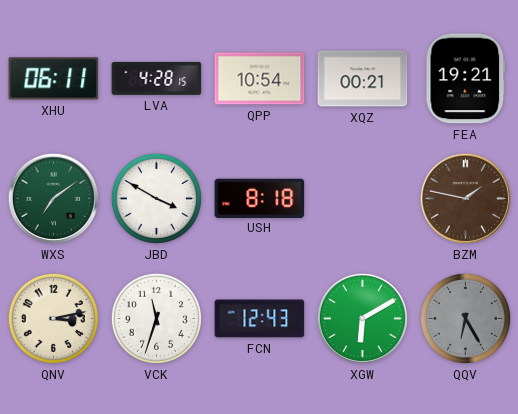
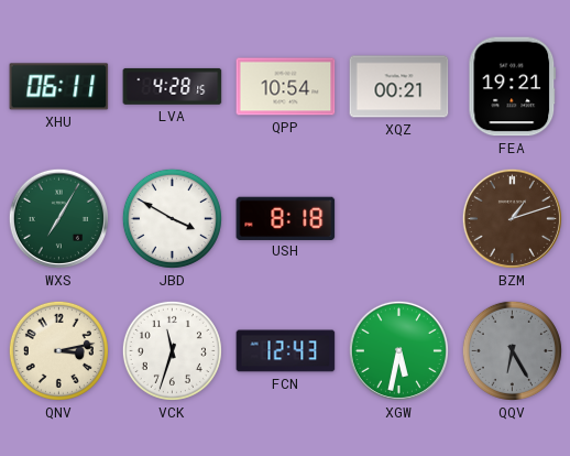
WXS: 7:09 -> 7:05
BZM: 1:47 -> 1:12
XGW: 6:10 -> 5:32
